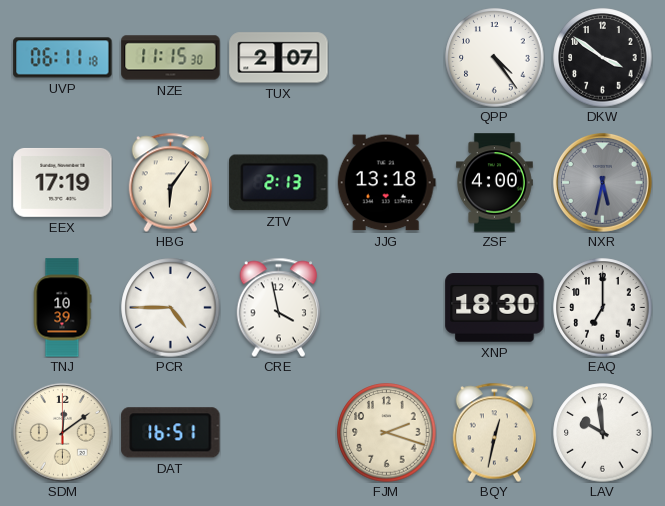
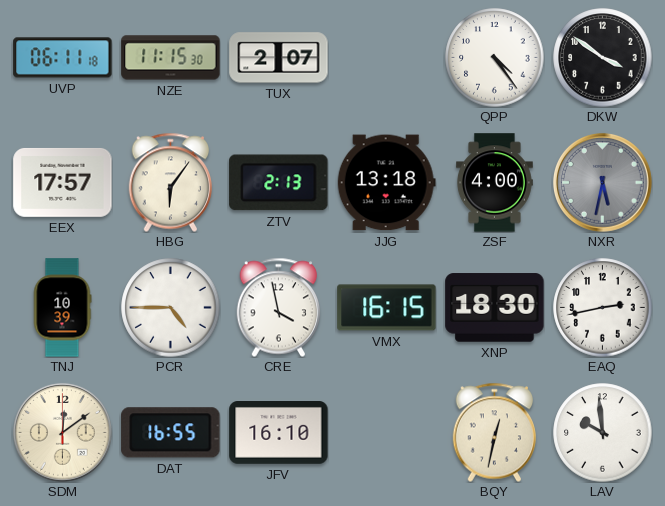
EEX: 17:19 -> 17:57
VMX: none -> 16:15
EAQ: 7:00 -> 2:43
DAT: 16:51 -> 16:55
JFV: none -> 16:10
FJM: 2:18 -> none
